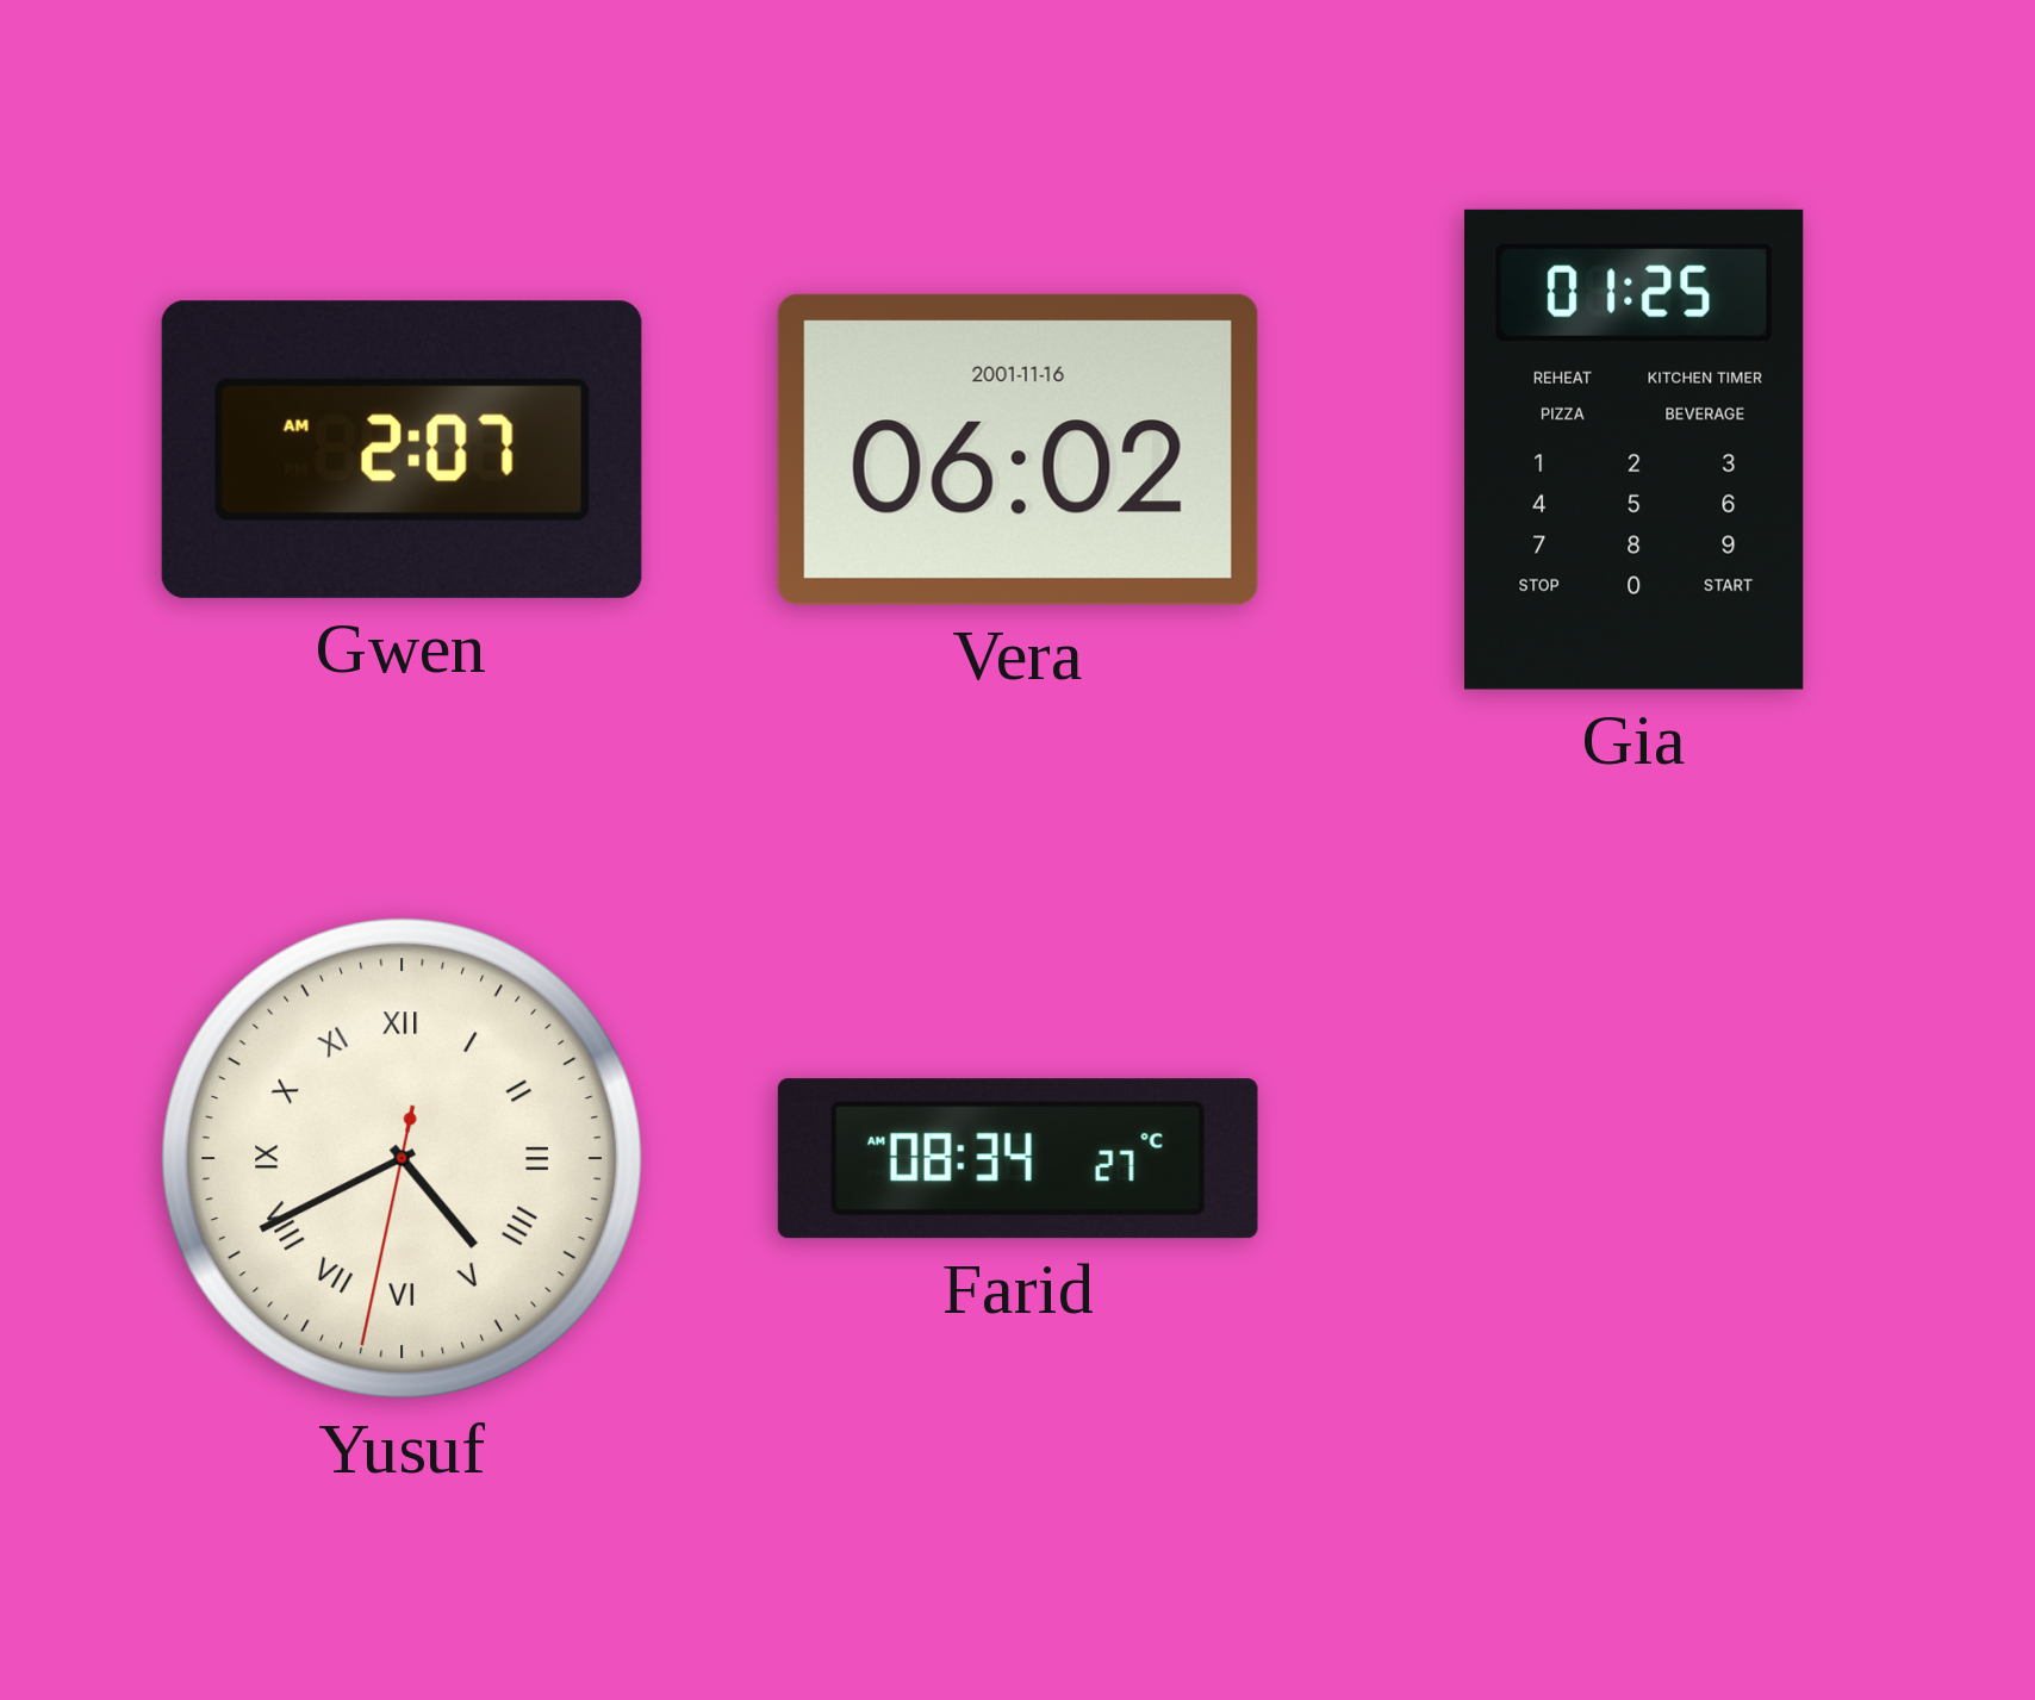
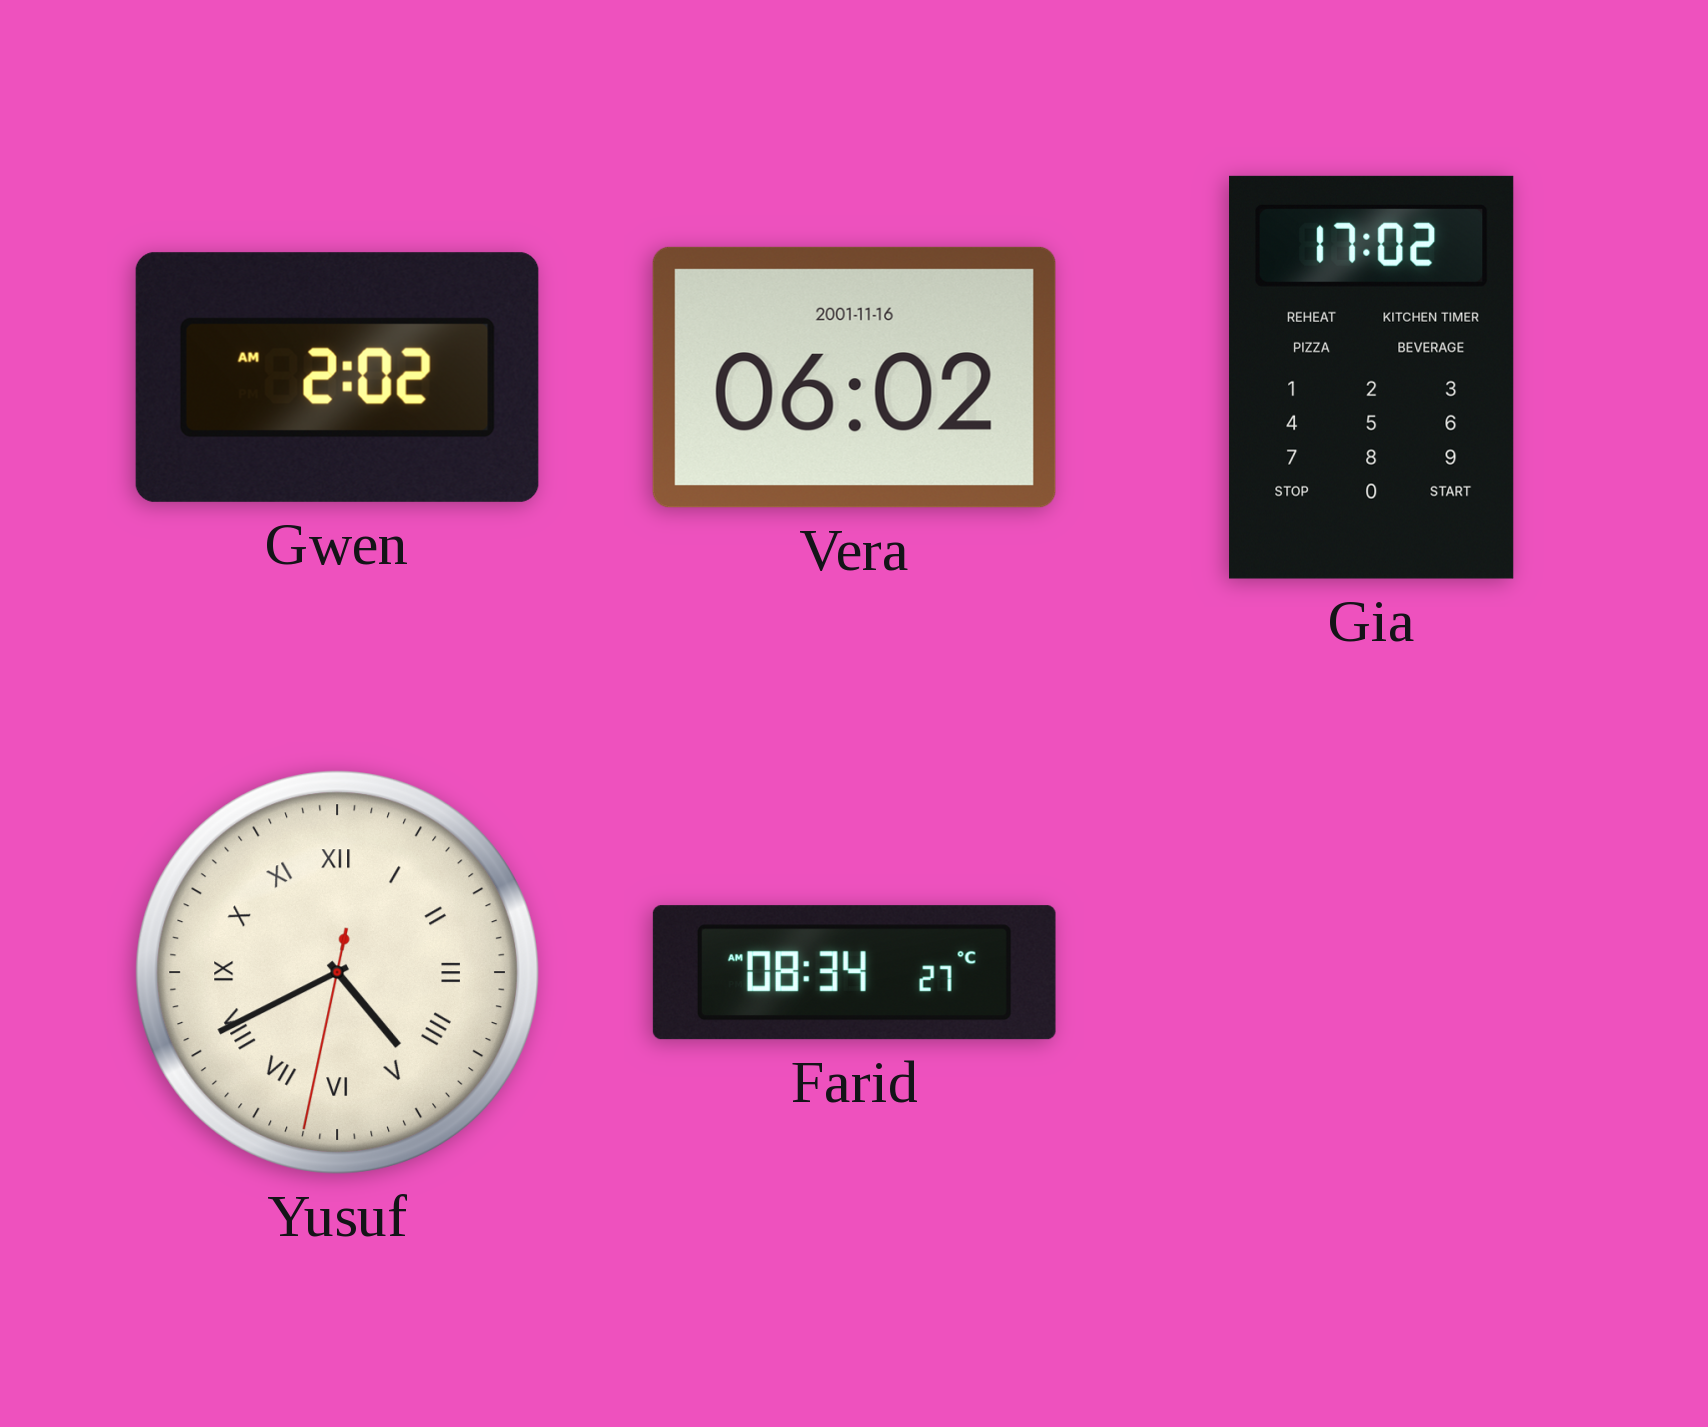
Gwen: 2:07 -> 2:02
Gia: 01:25 -> 17:02
